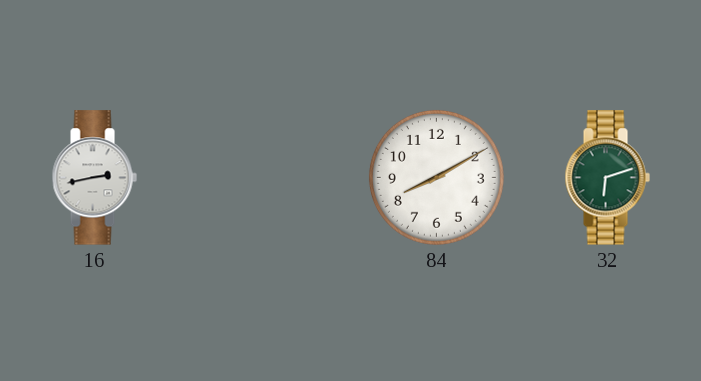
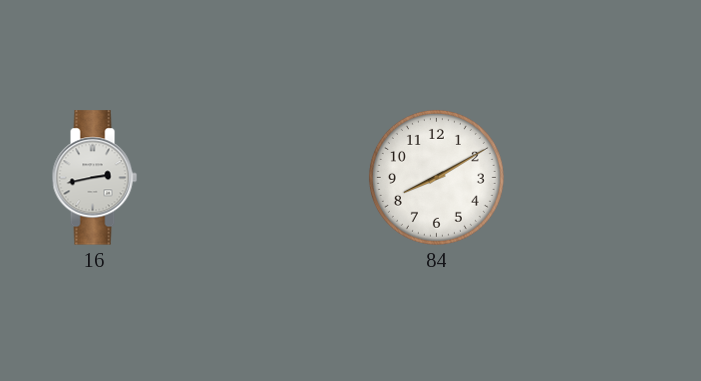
32: 6:12 -> none
